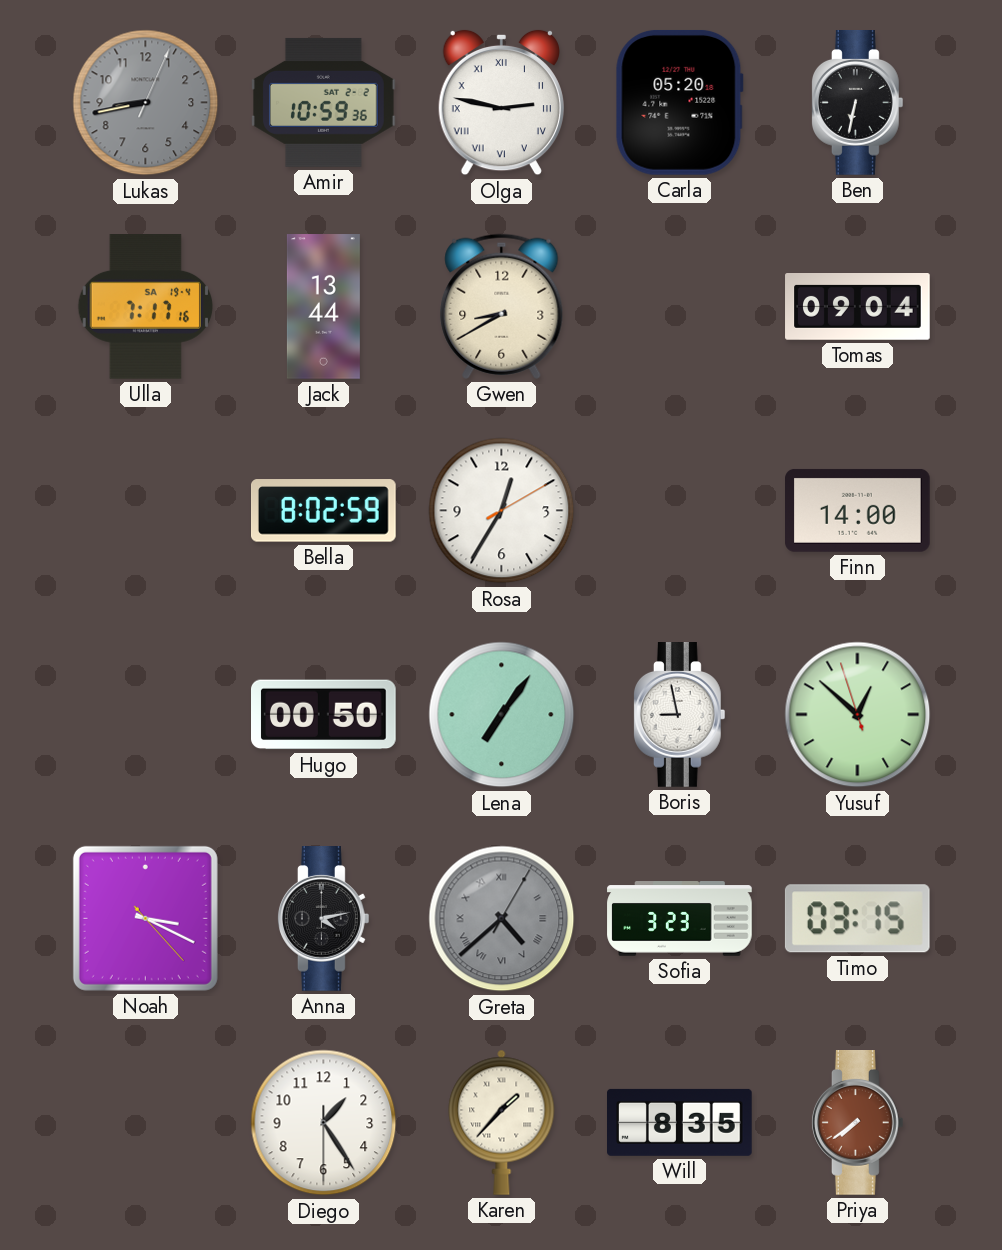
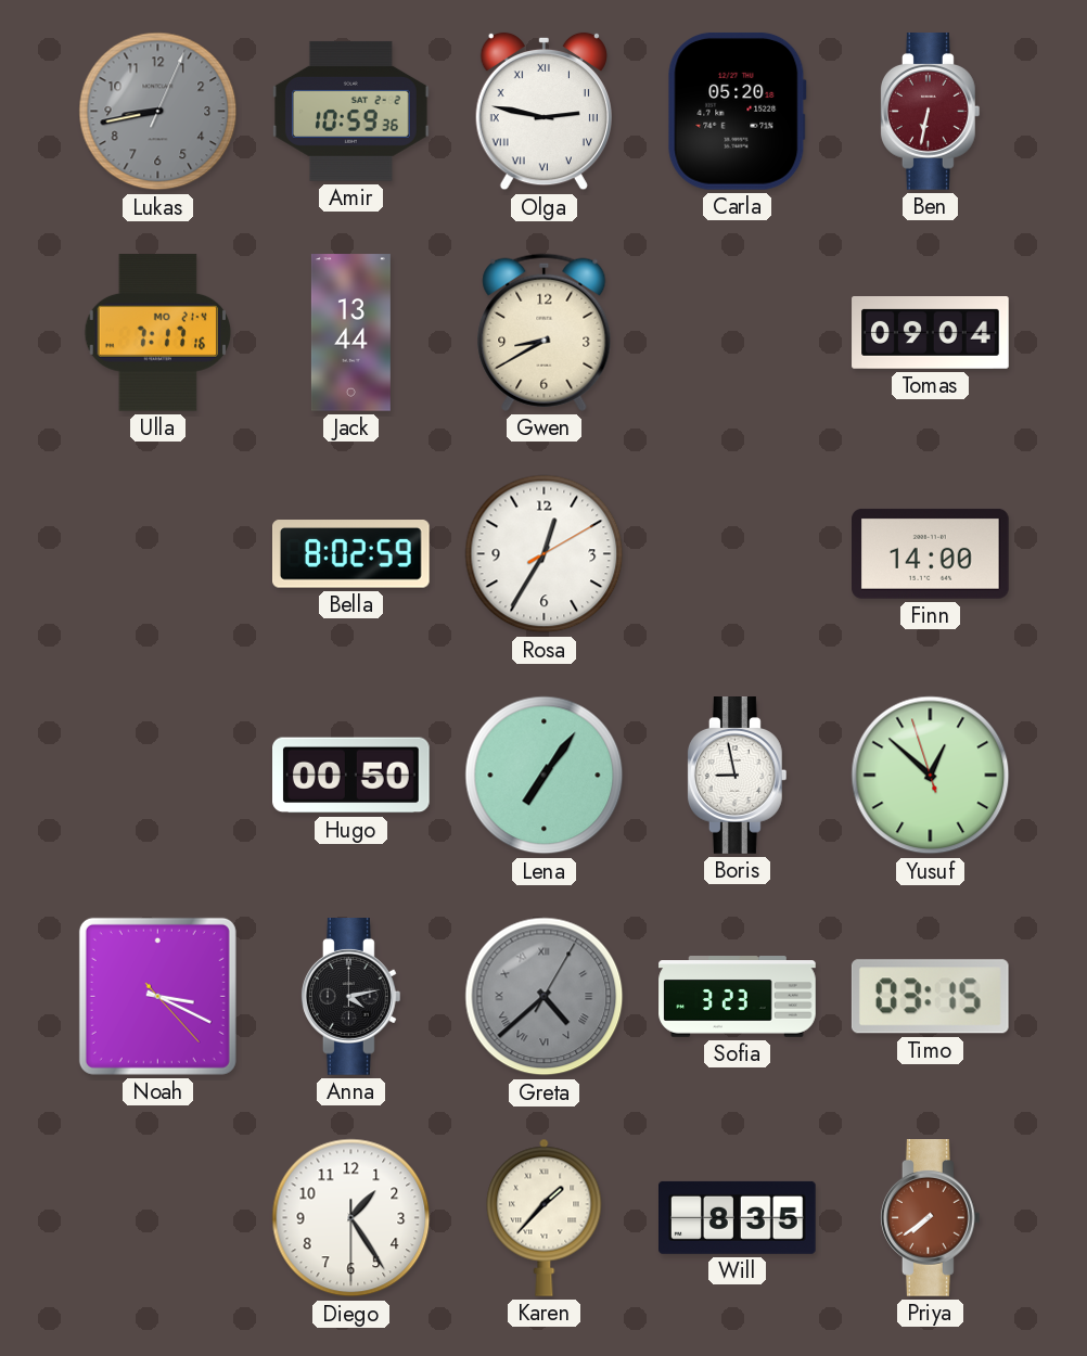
Ben dial: black -> burgundy
Ulla date: SA 19-4 -> MO 21-4
